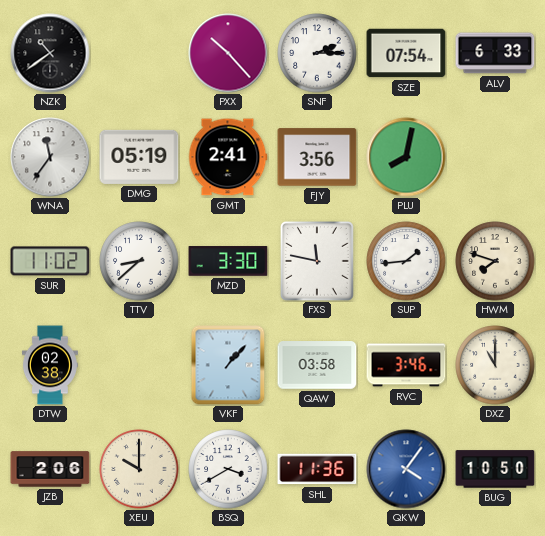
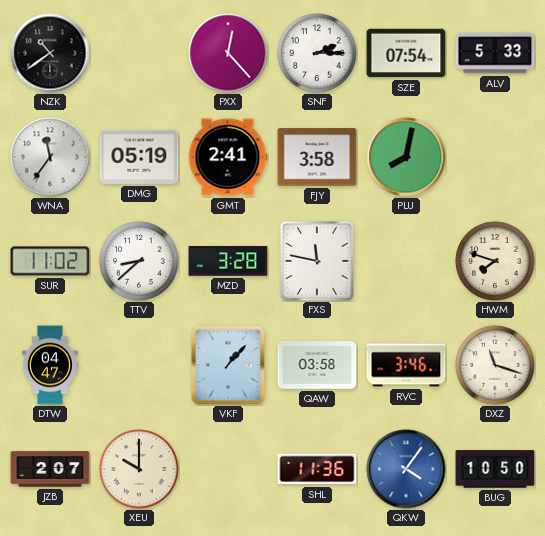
PXX: 10:23 -> 12:23
ALV: 6:33 -> 5:33
FJY: 3:56 -> 3:58
MZD: 3:30 -> 3:28
SUP: 1:44 -> none
DTW: 02:38 -> 04:47
DXZ: 11:00 -> 11:18
JZB: 2:06 -> 2:07
BSQ: 3:40 -> none
